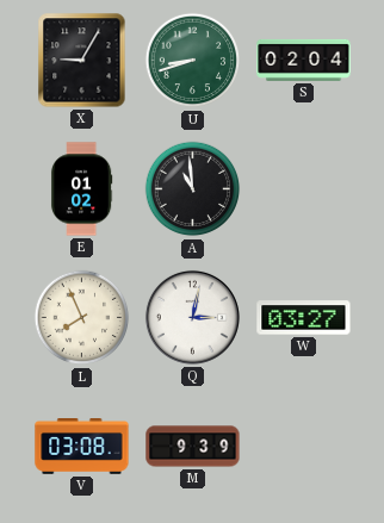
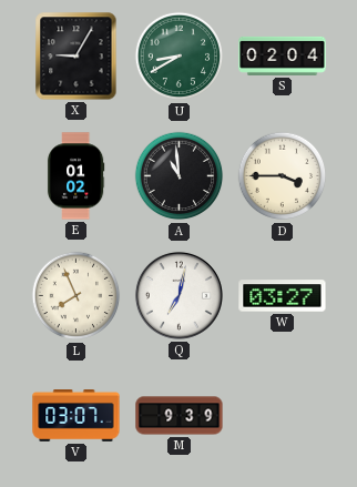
U: 8:42 -> 8:40
D: none -> 3:45
Q: 3:02 -> 7:02
V: 03:08 -> 03:07
